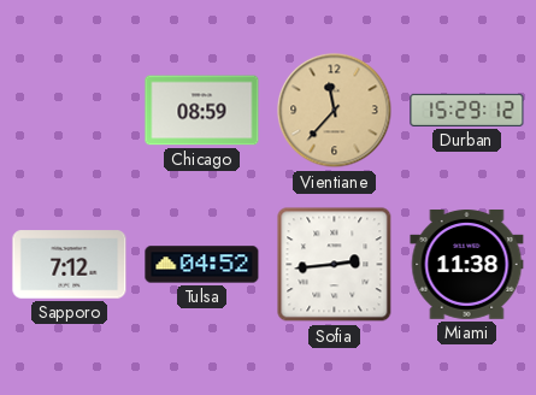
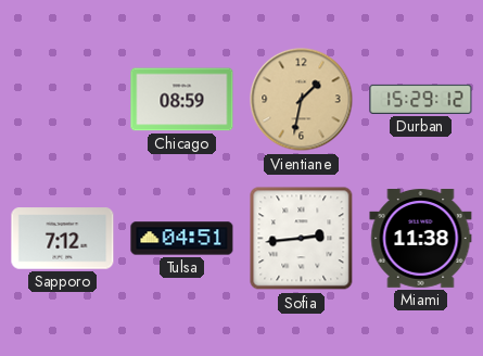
Vientiane: 11:37 -> 1:32
Tulsa: 04:52 -> 04:51
